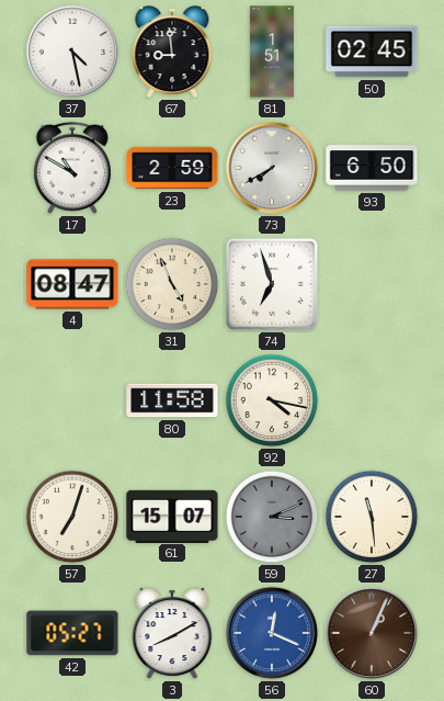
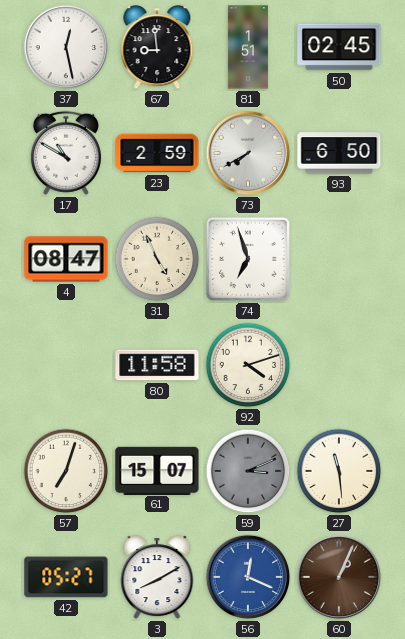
37: 4:28 -> 12:28
92: 4:17 -> 4:12
